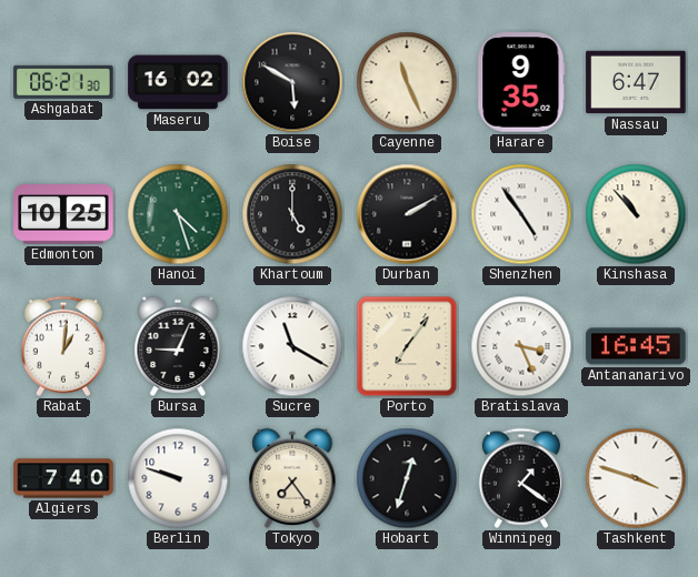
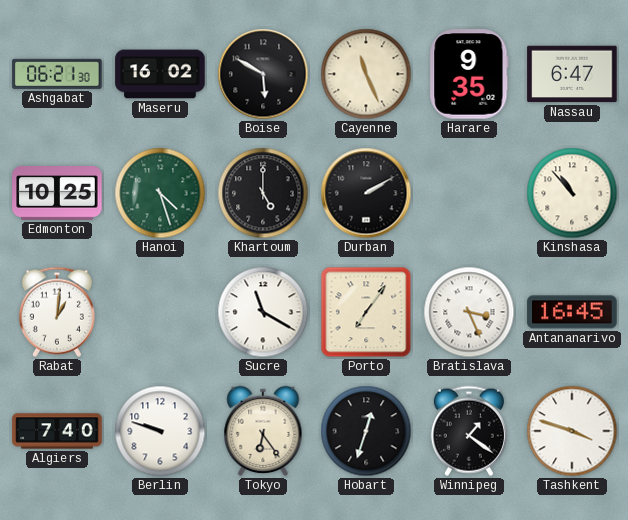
Shenzhen: 4:54 -> none
Bursa: 9:04 -> none
Tokyo: 7:24 -> 6:24
